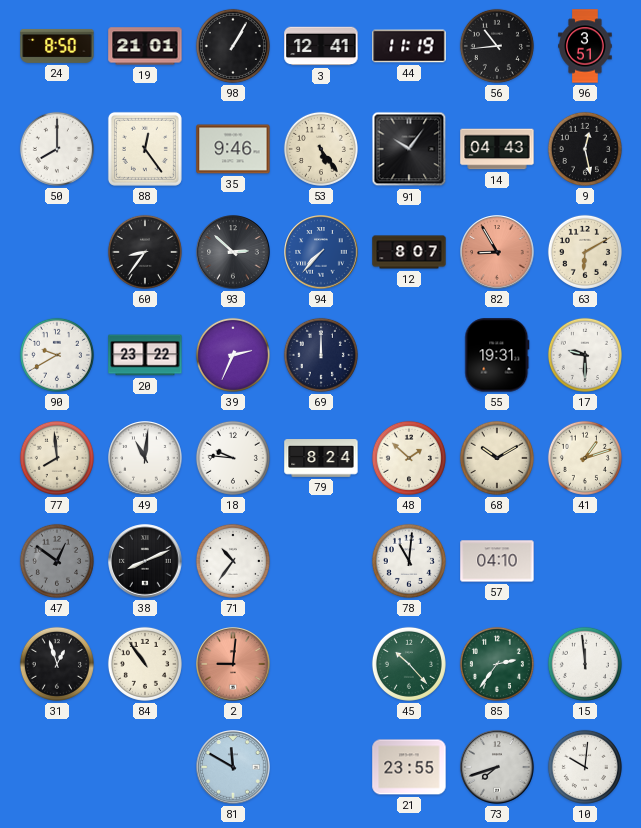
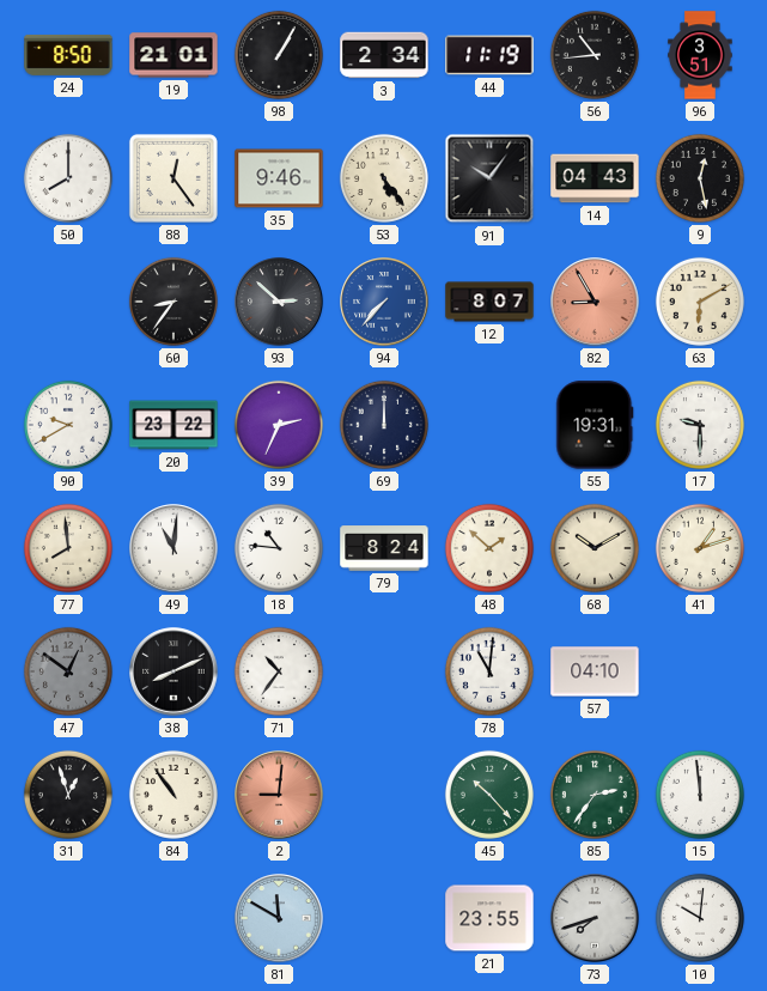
3: 12:41 -> 2:34
18: 9:46 -> 10:46
